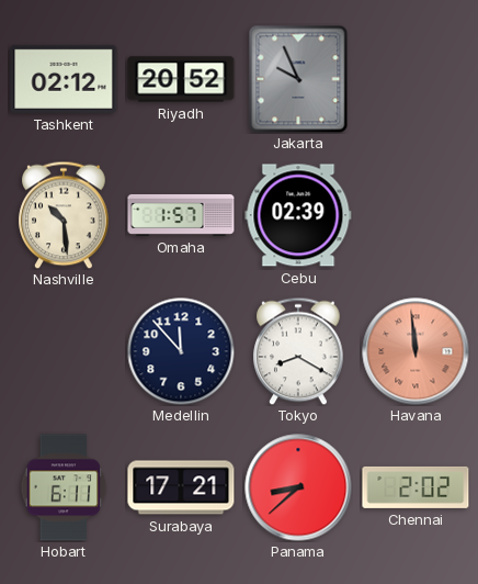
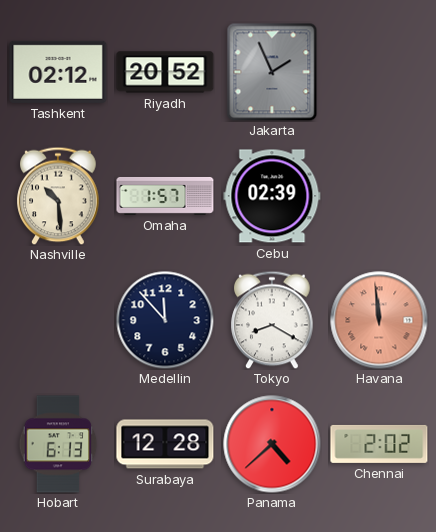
Jakarta: 9:56 -> 1:56
Hobart: 6:11 -> 6:13
Surabaya: 17:21 -> 12:28
Panama: 8:38 -> 4:38
